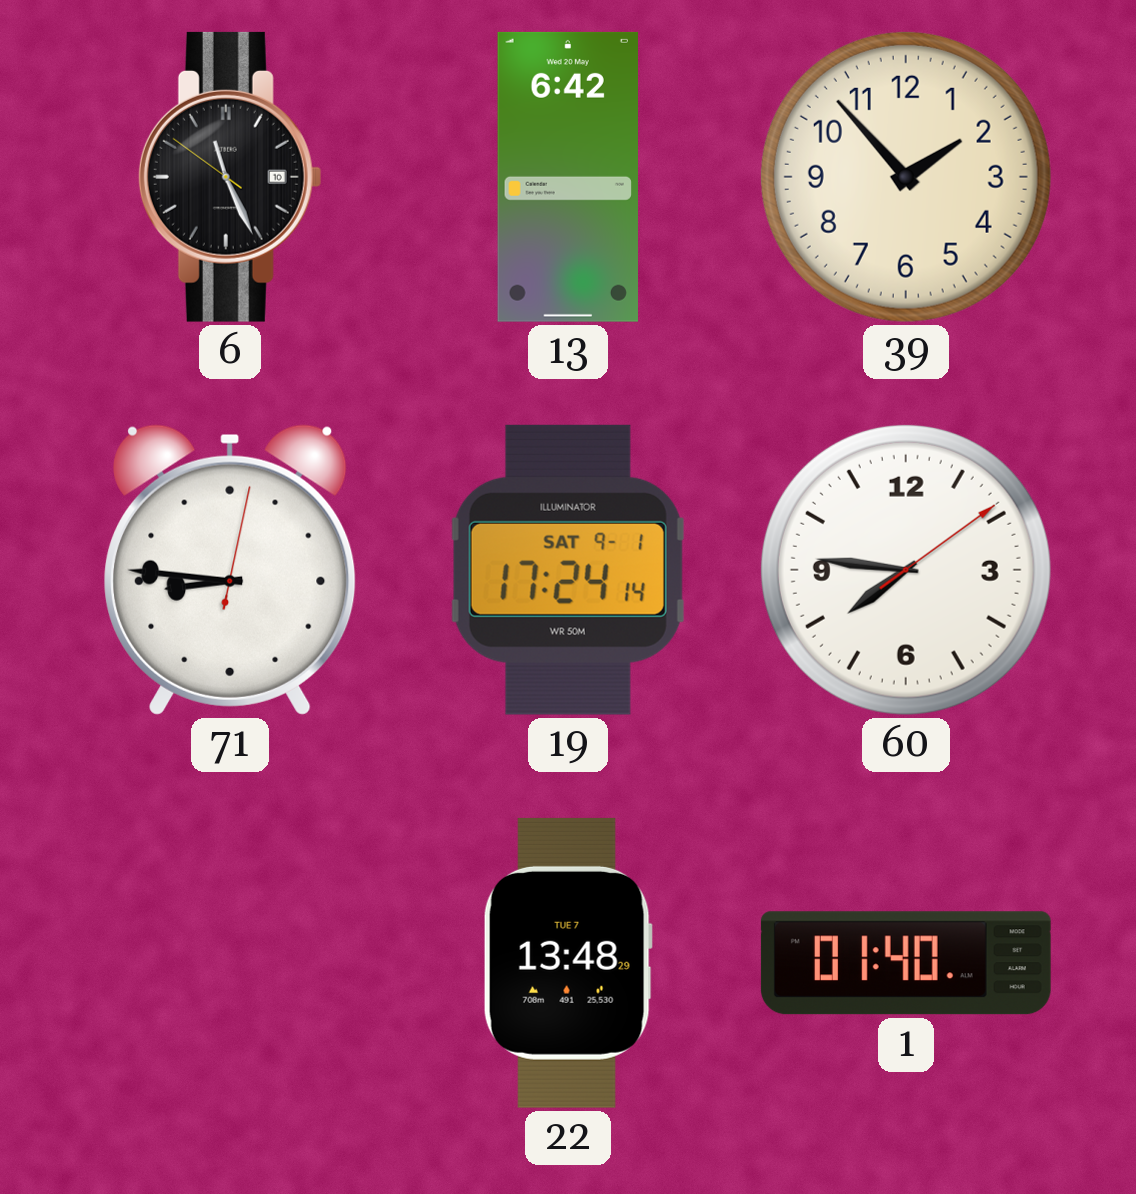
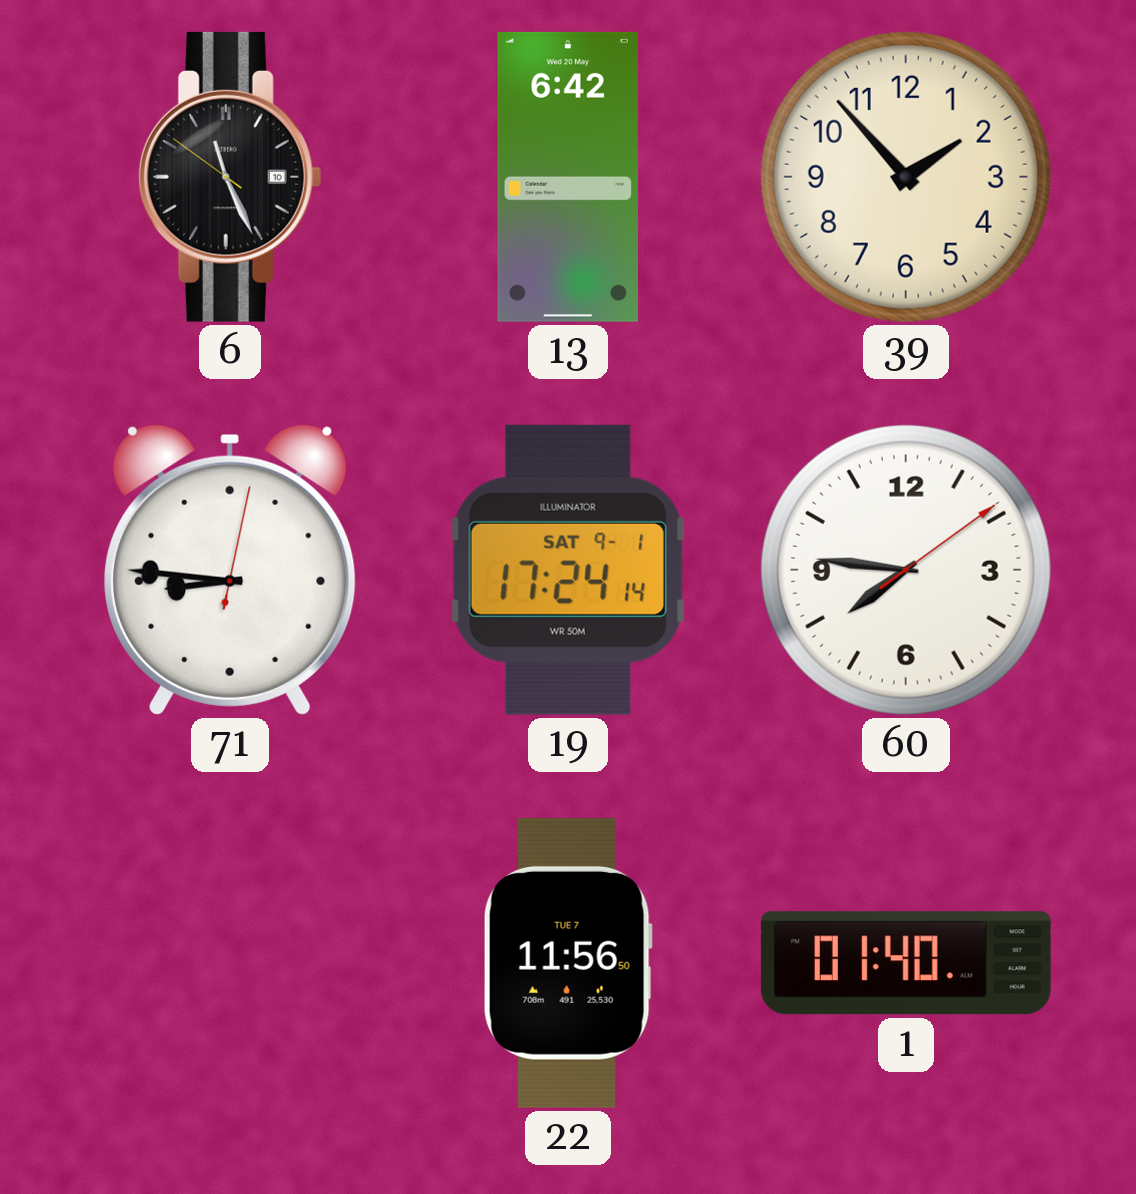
22: 13:48 -> 11:56
